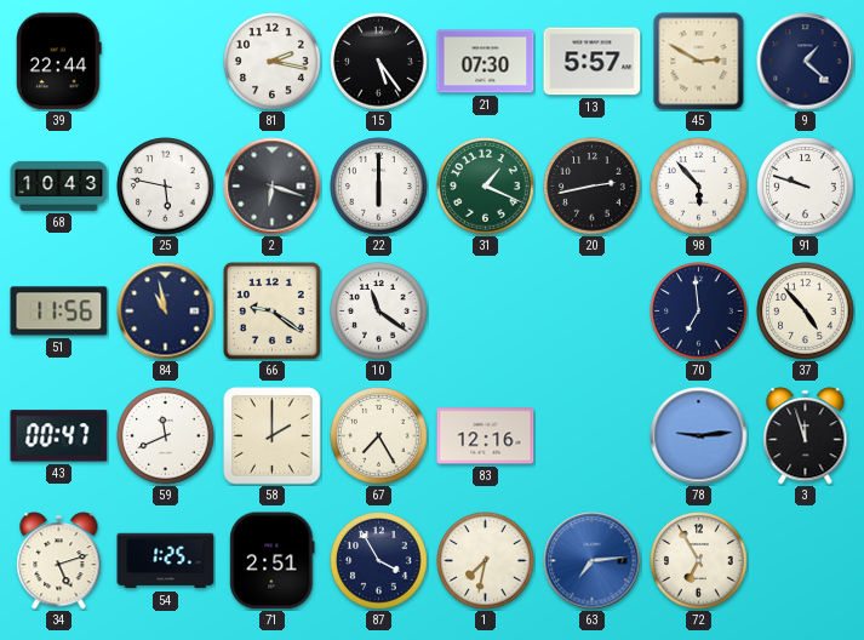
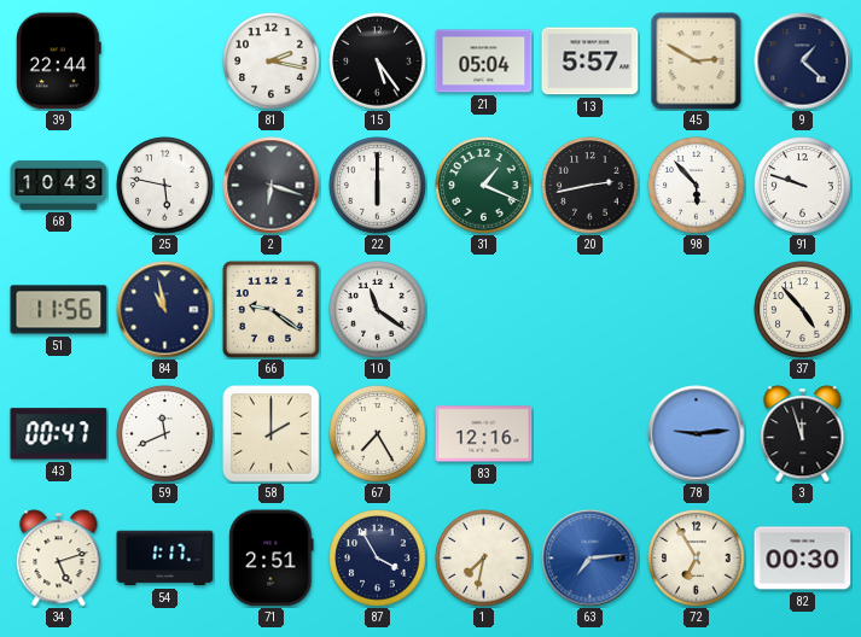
21: 07:30 -> 05:04
70: 6:59 -> none
54: 1:25 -> 1:17
82: none -> 00:30
